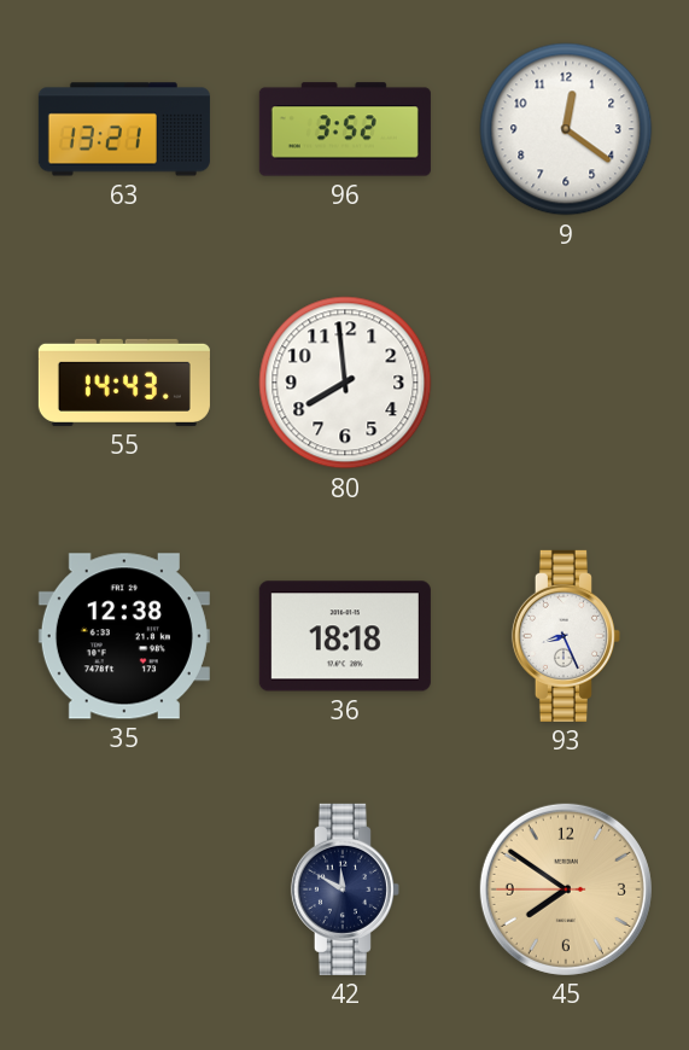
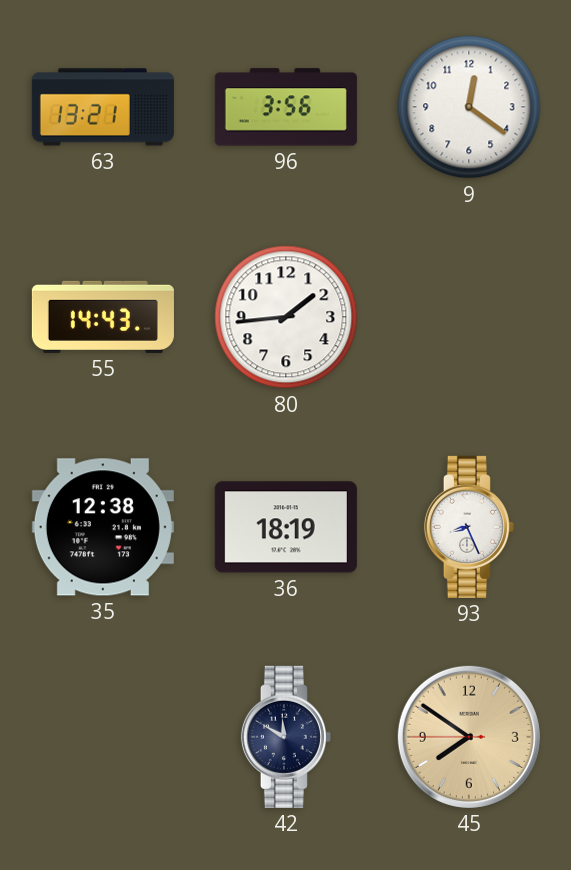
96: 3:52 -> 3:56
80: 7:59 -> 1:44
36: 18:18 -> 18:19
